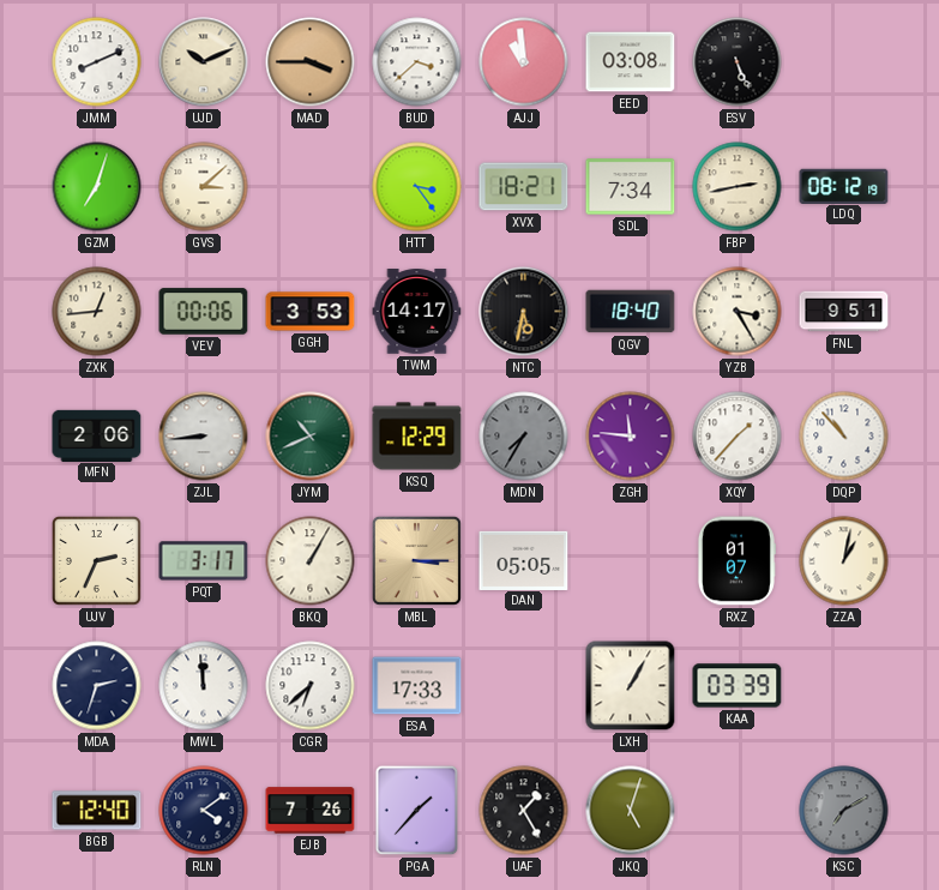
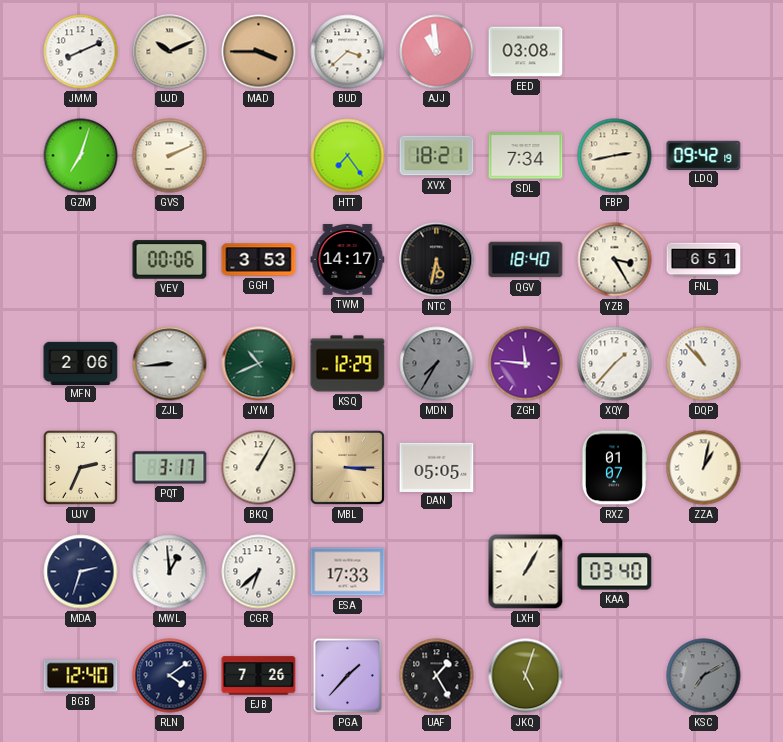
ESV: 5:26 -> none
GVS: 3:08 -> 2:11
HTT: 3:24 -> 7:24
LDQ: 08:12 -> 09:42
ZXK: 12:44 -> none
FNL: 9:51 -> 6:51
MWL: 11:59 -> 12:59
KAA: 03:39 -> 03:40
